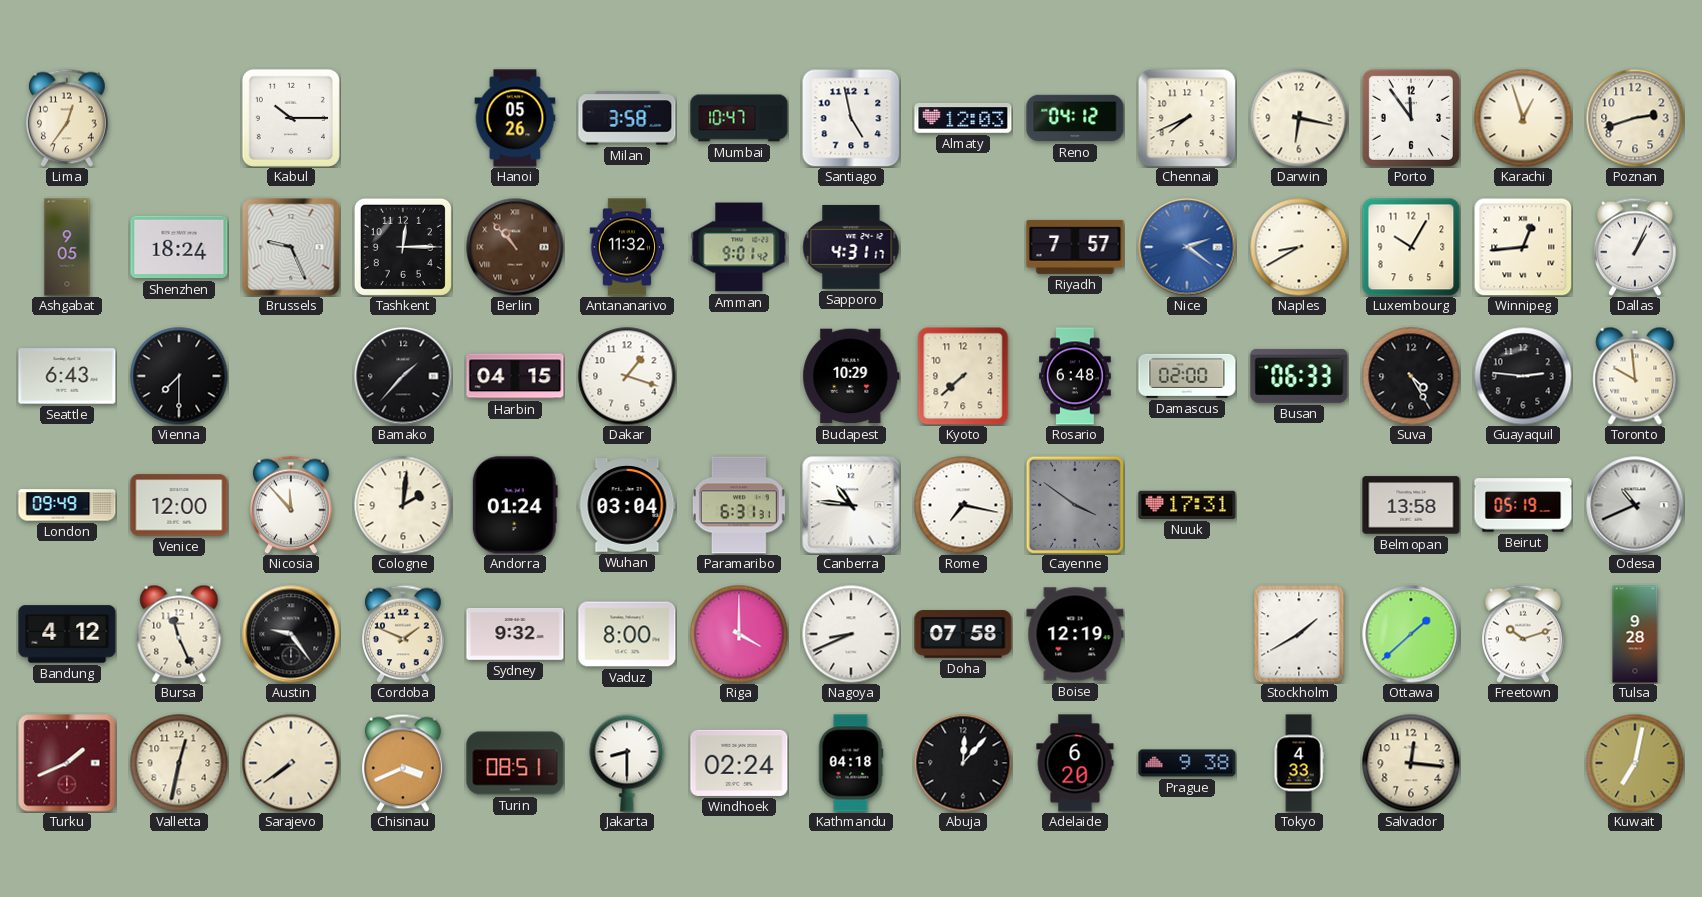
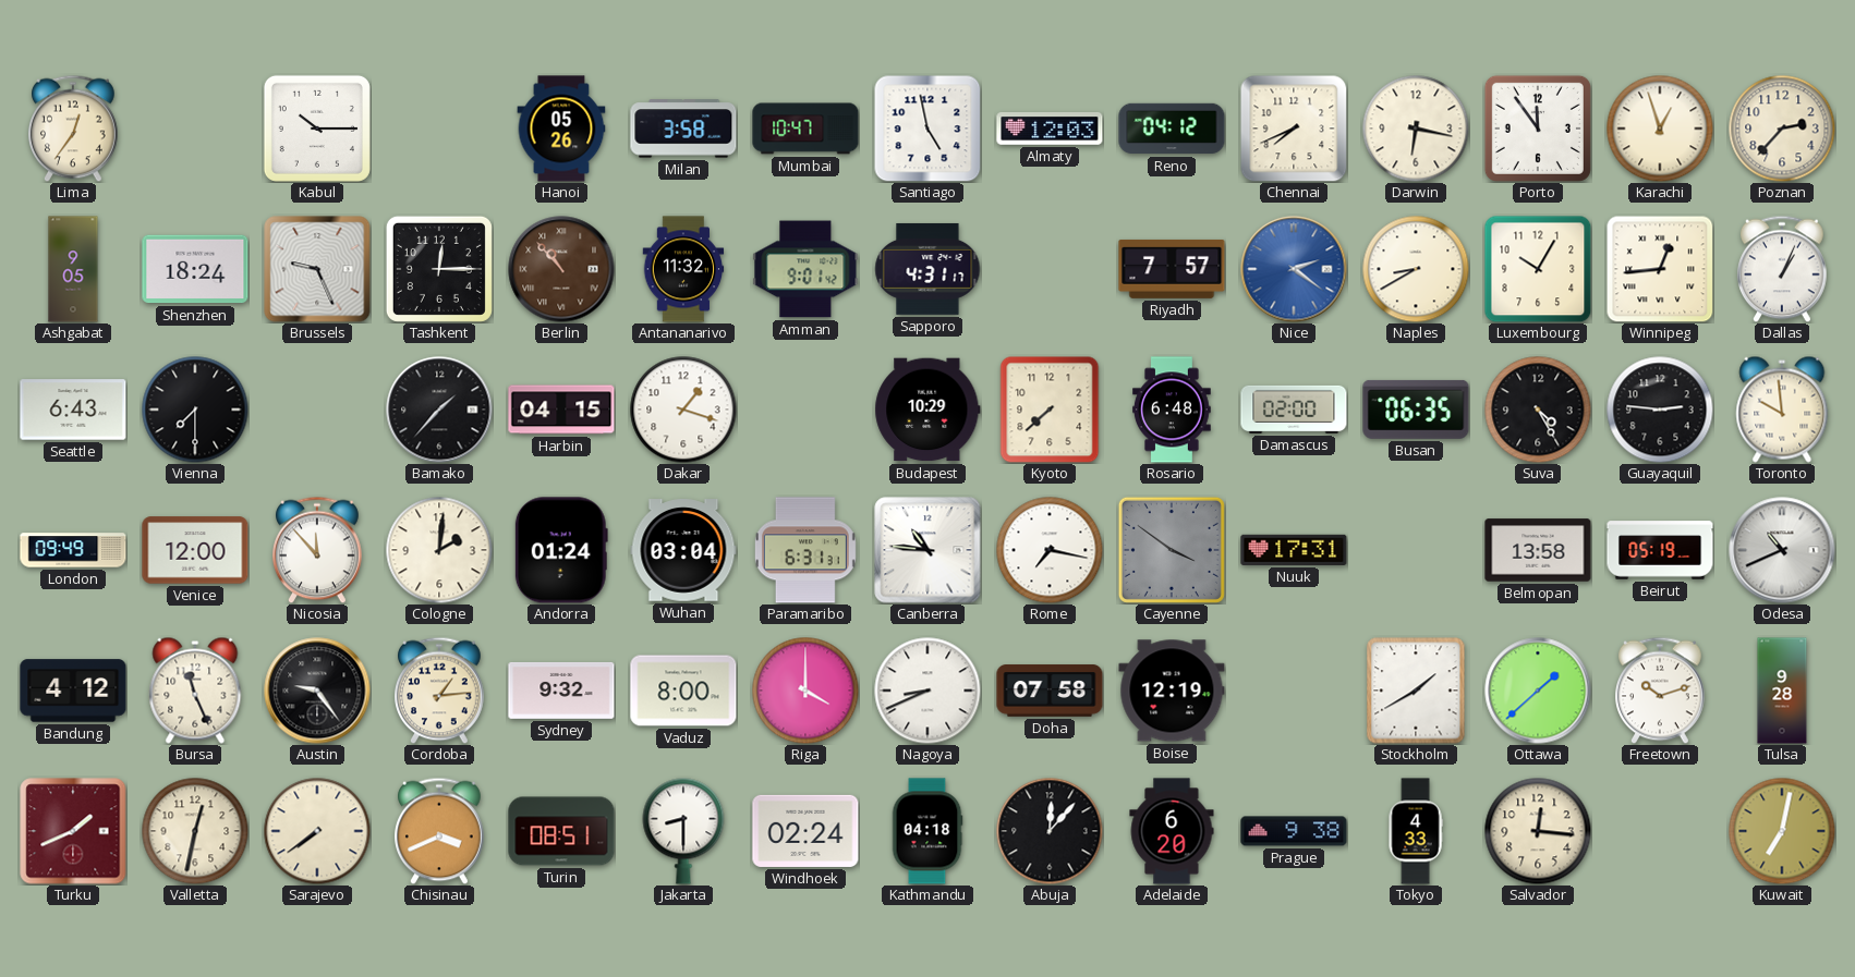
Poznan: 2:42 -> 2:37
Busan: 06:33 -> 06:35
Cordoba: 1:49 -> 1:14
